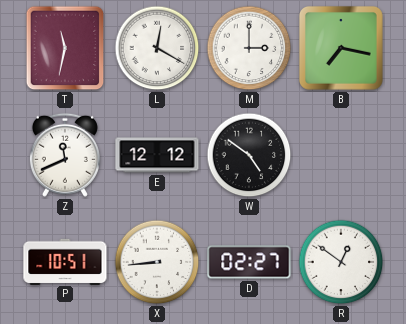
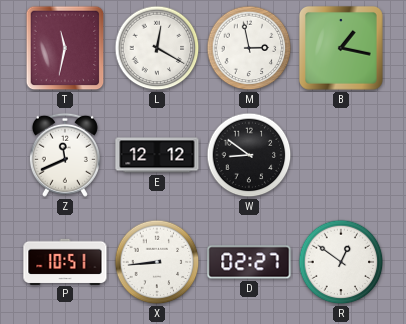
M: 3:00 -> 2:58
B: 7:17 -> 1:17
W: 4:51 -> 8:51
